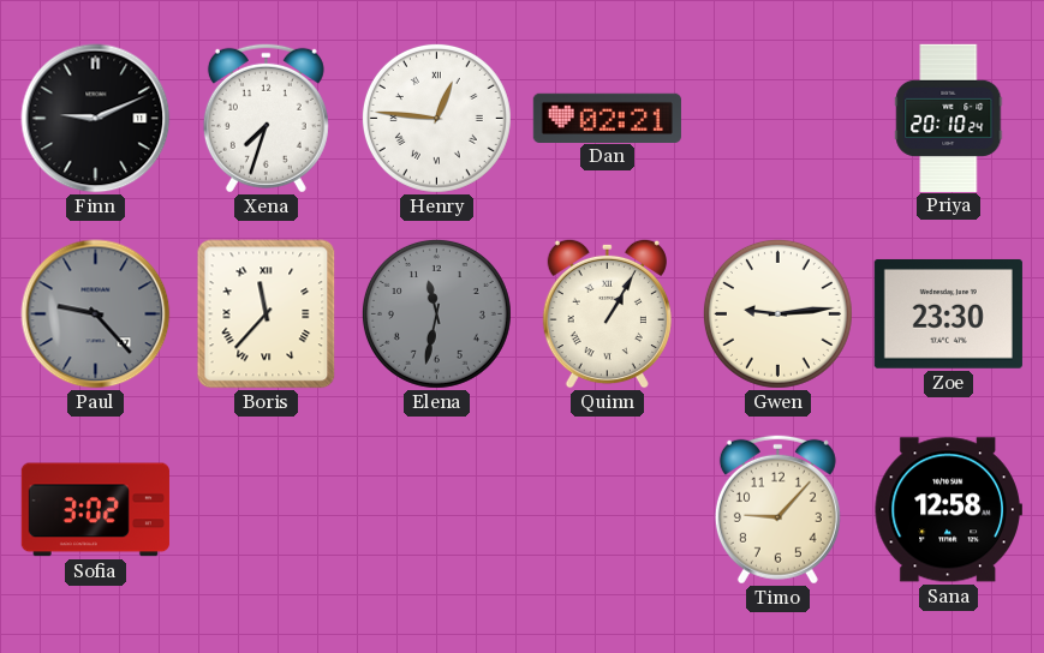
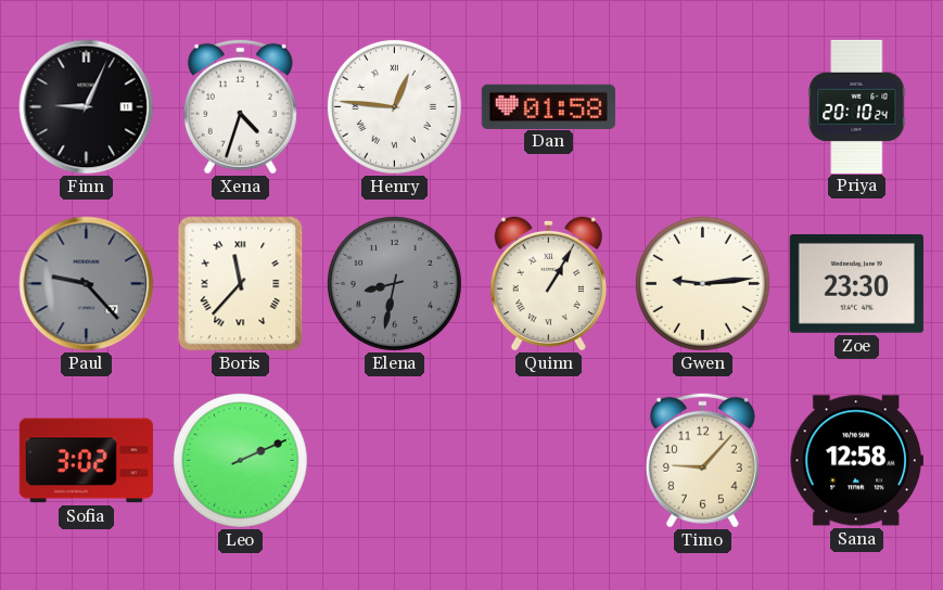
Finn: 9:11 -> 9:04
Xena: 7:33 -> 4:33
Dan: 02:21 -> 01:58
Elena: 11:32 -> 8:32
Leo: none -> 2:11
